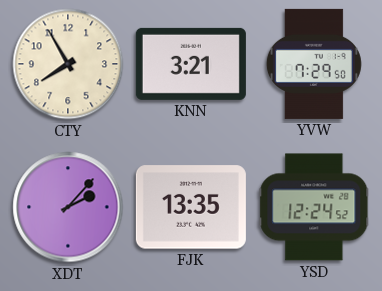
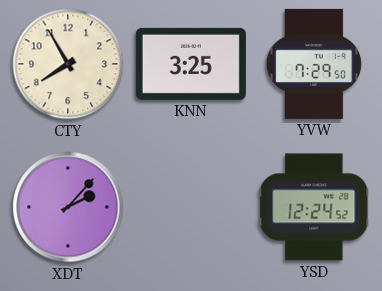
KNN: 3:21 -> 3:25
FJK: 13:35 -> none
